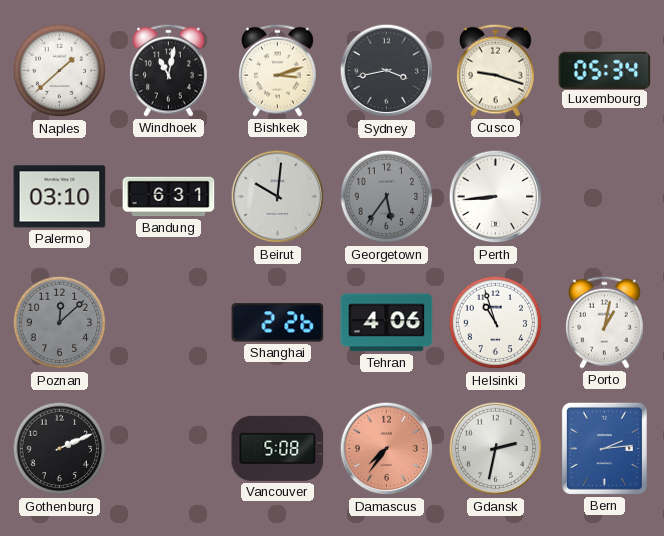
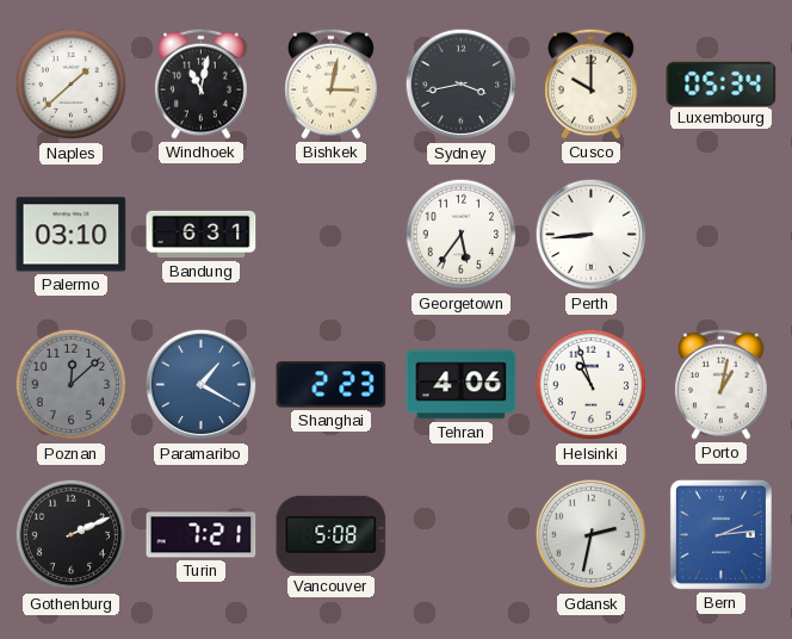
Bishkek: 3:12 -> 3:02
Cusco: 9:18 -> 10:00
Beirut: 10:01 -> none
Georgetown dial: grey -> white
Paramaribo: none -> 1:20
Shanghai: 2:26 -> 2:23
Turin: none -> 7:21
Damascus: 7:36 -> none
